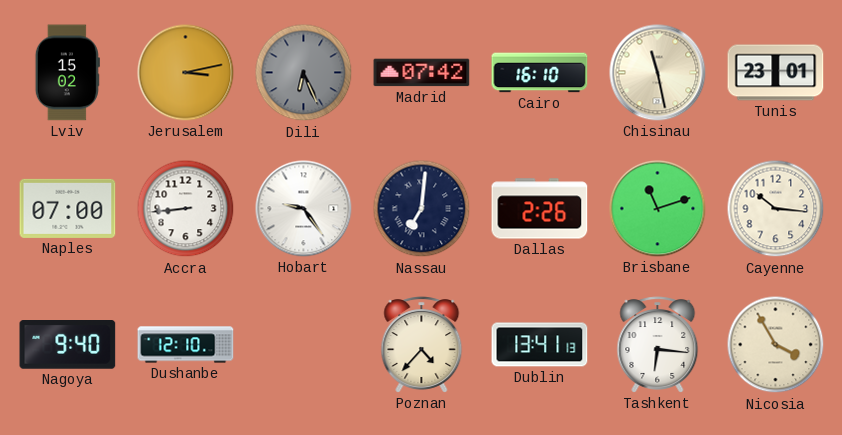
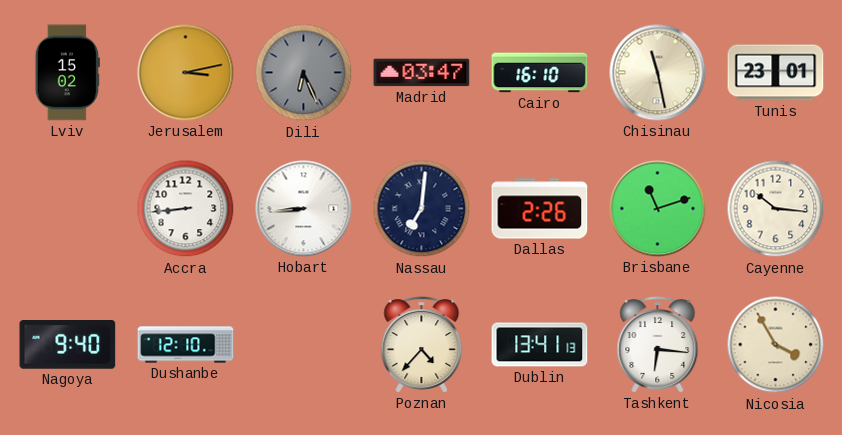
Madrid: 07:42 -> 03:47
Naples: 07:00 -> none
Hobart: 9:24 -> 8:44
